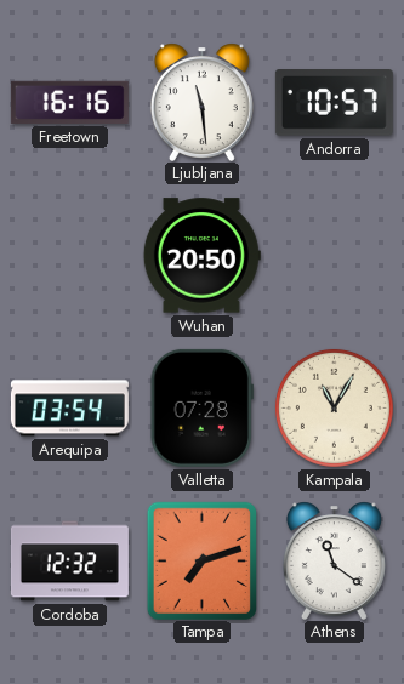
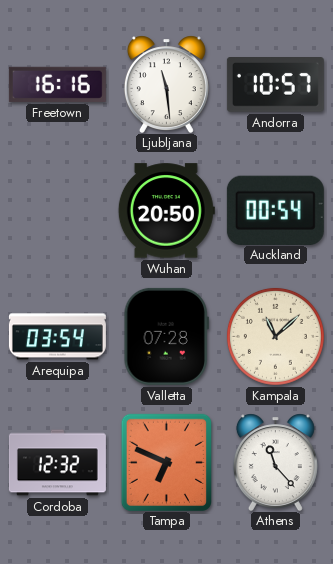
Auckland: none -> 00:54
Kampala: 11:05 -> 11:08
Tampa: 7:12 -> 6:49
Athens: 11:21 -> 11:23
